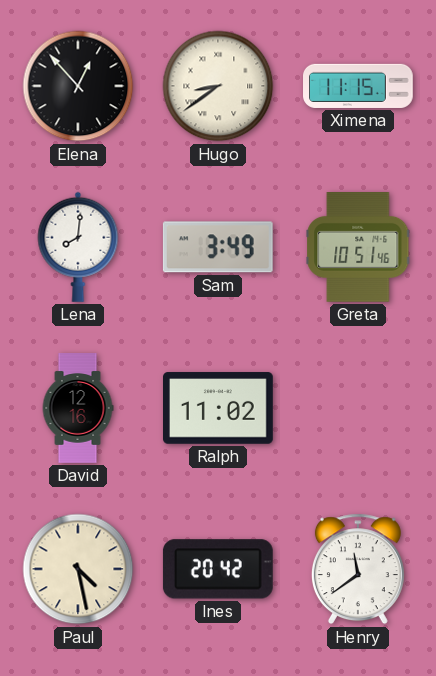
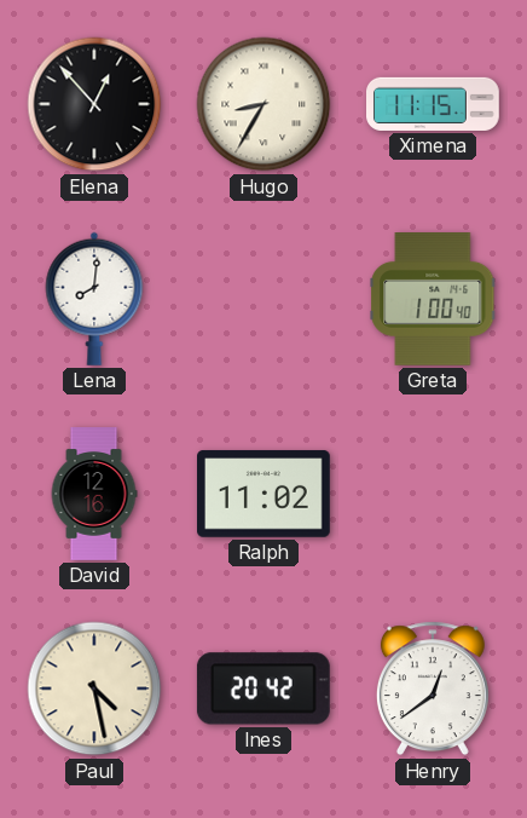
Hugo: 8:39 -> 8:35
Sam: 3:49 -> none
Greta: 10:51 -> 1:00
Henry: 11:39 -> 12:39
